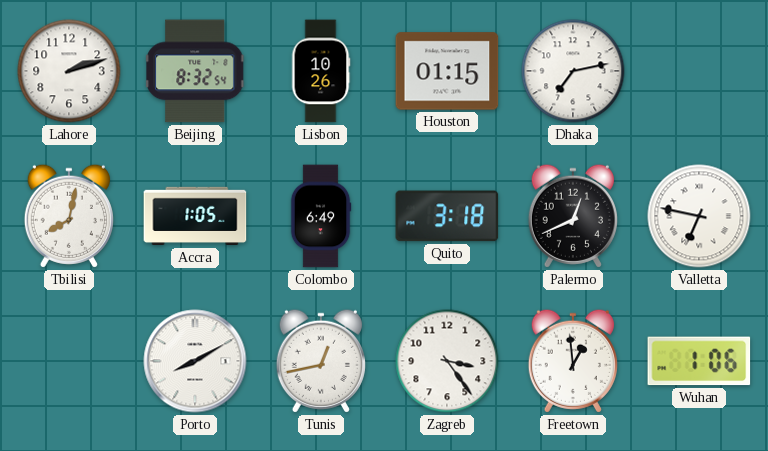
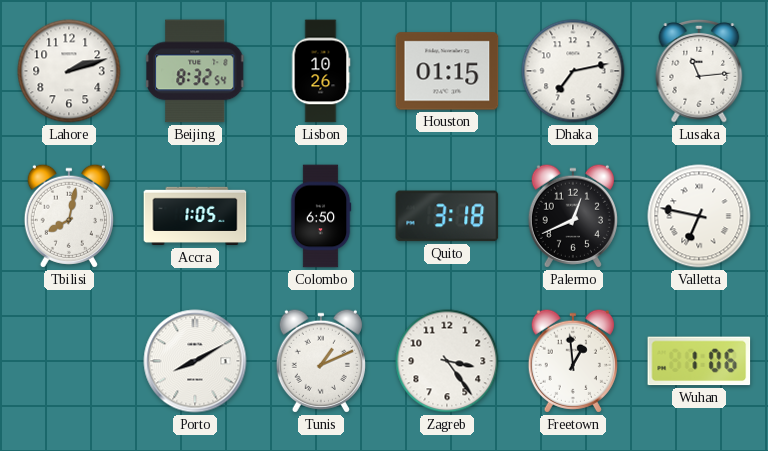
Lusaka: none -> 11:14
Colombo: 6:49 -> 6:50
Tunis: 12:43 -> 1:11
